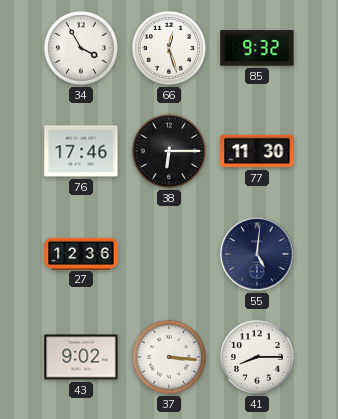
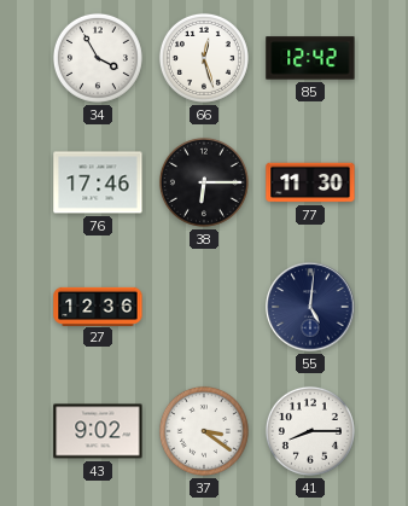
85: 9:32 -> 12:42
37: 3:16 -> 3:21
